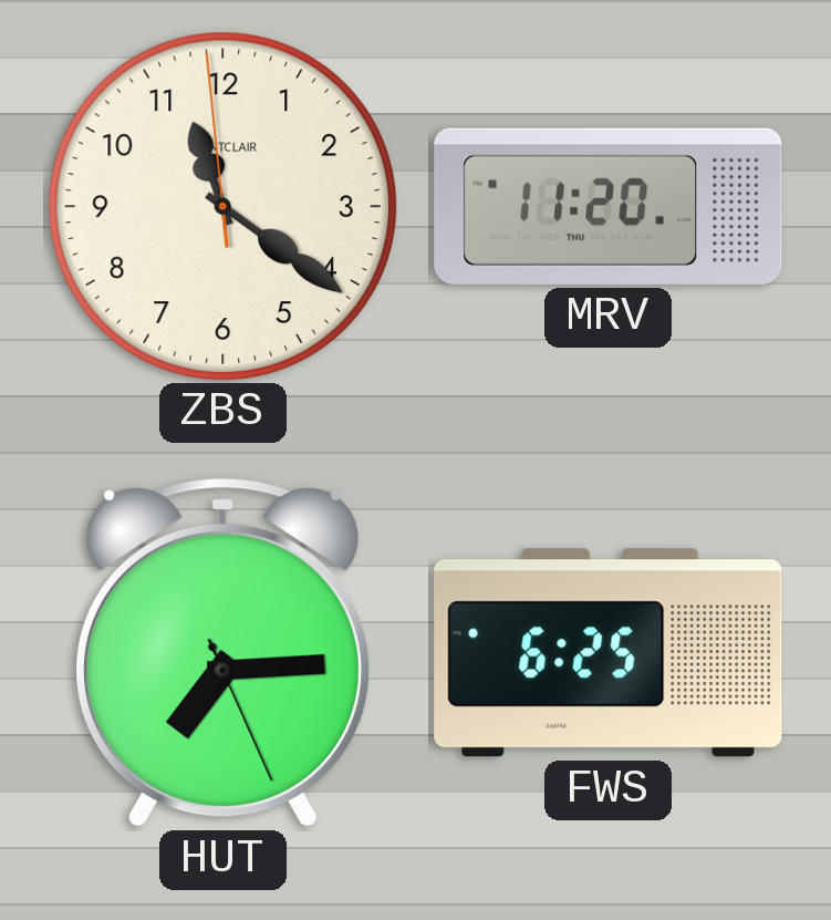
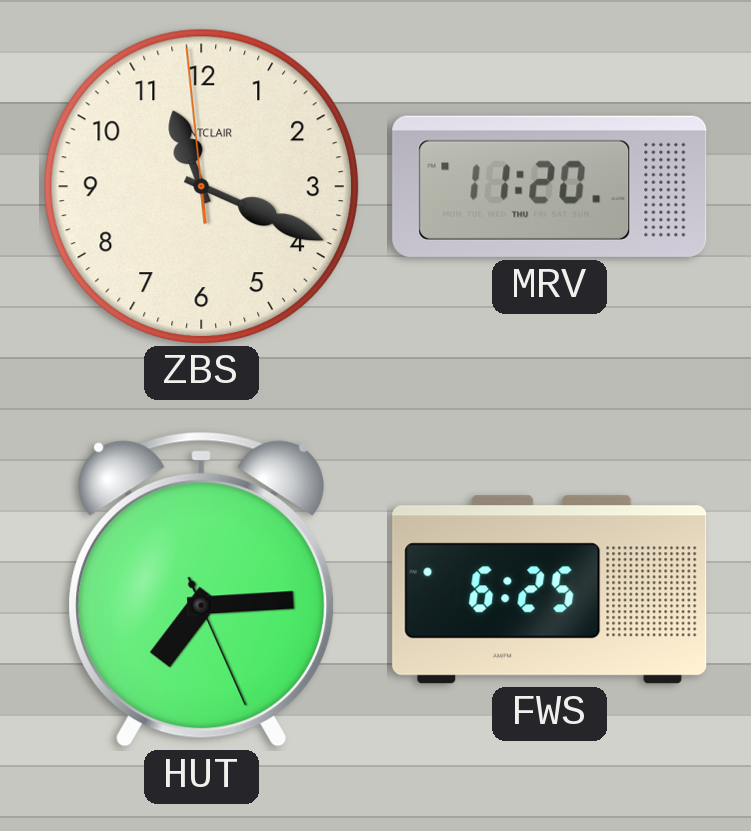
ZBS: 11:20 -> 11:18
